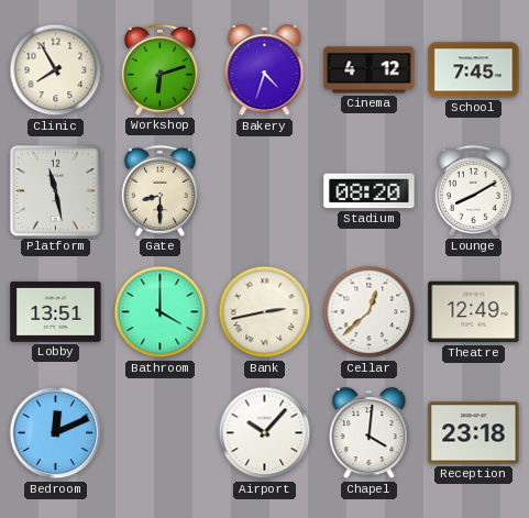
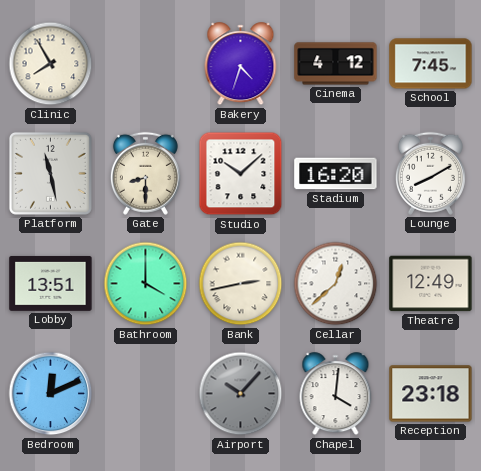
Workshop: 6:12 -> none
Studio: none -> 10:08
Stadium: 08:20 -> 16:20
Airport dial: white -> grey
